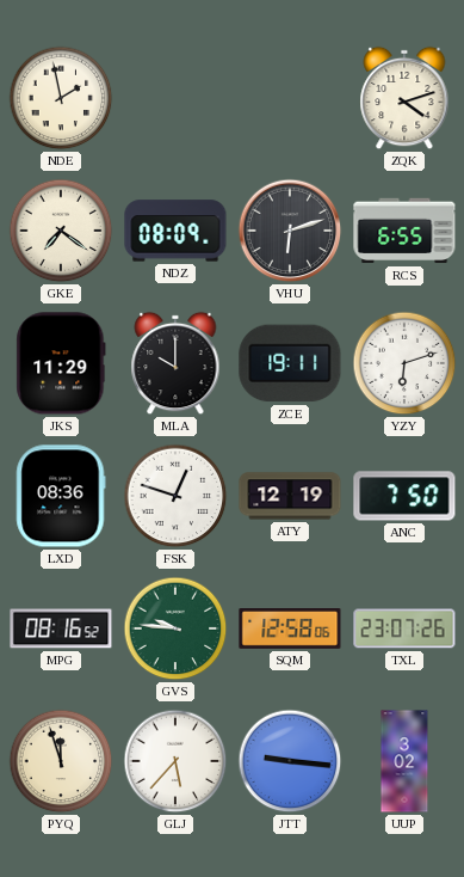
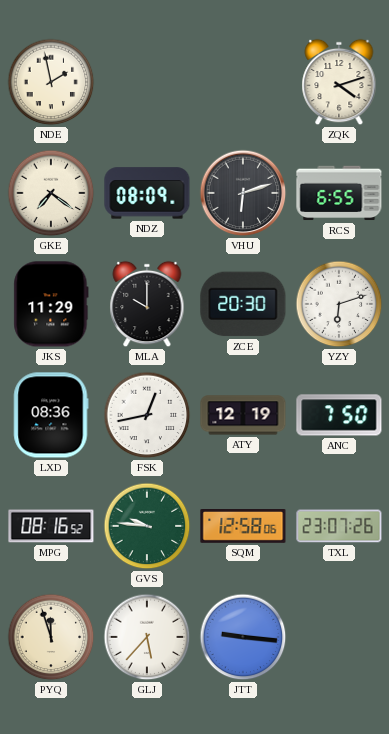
ZCE: 19:11 -> 20:30
FSK: 12:48 -> 12:43
UUP: 3:02 -> none
